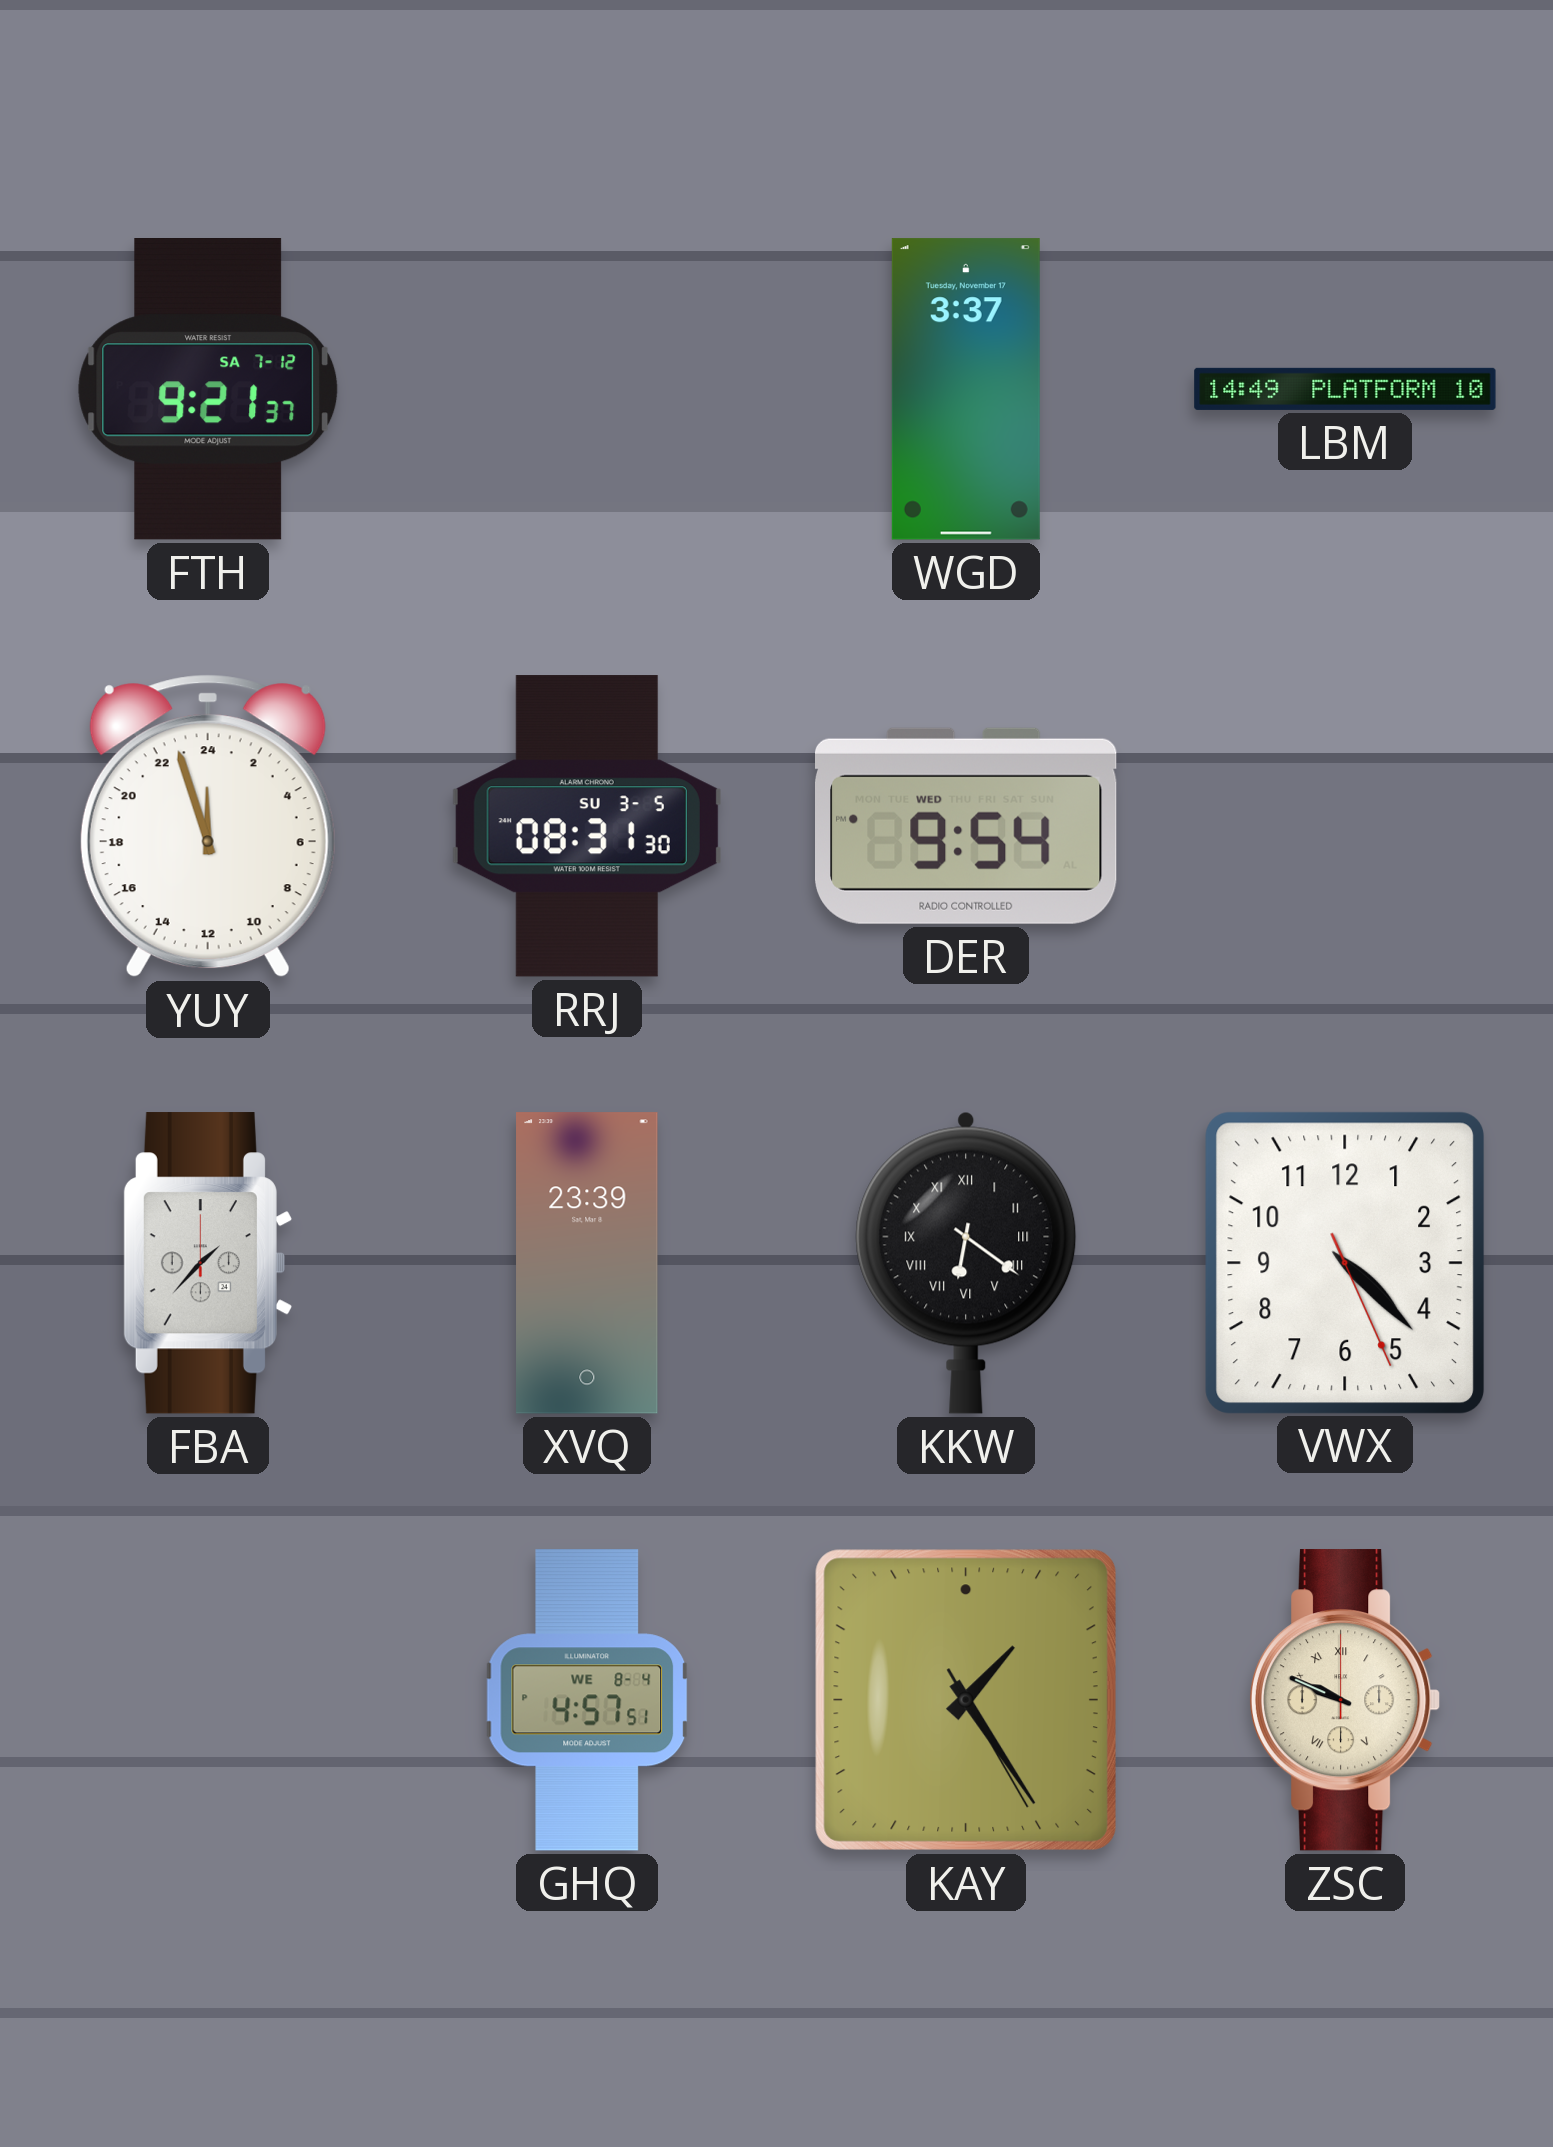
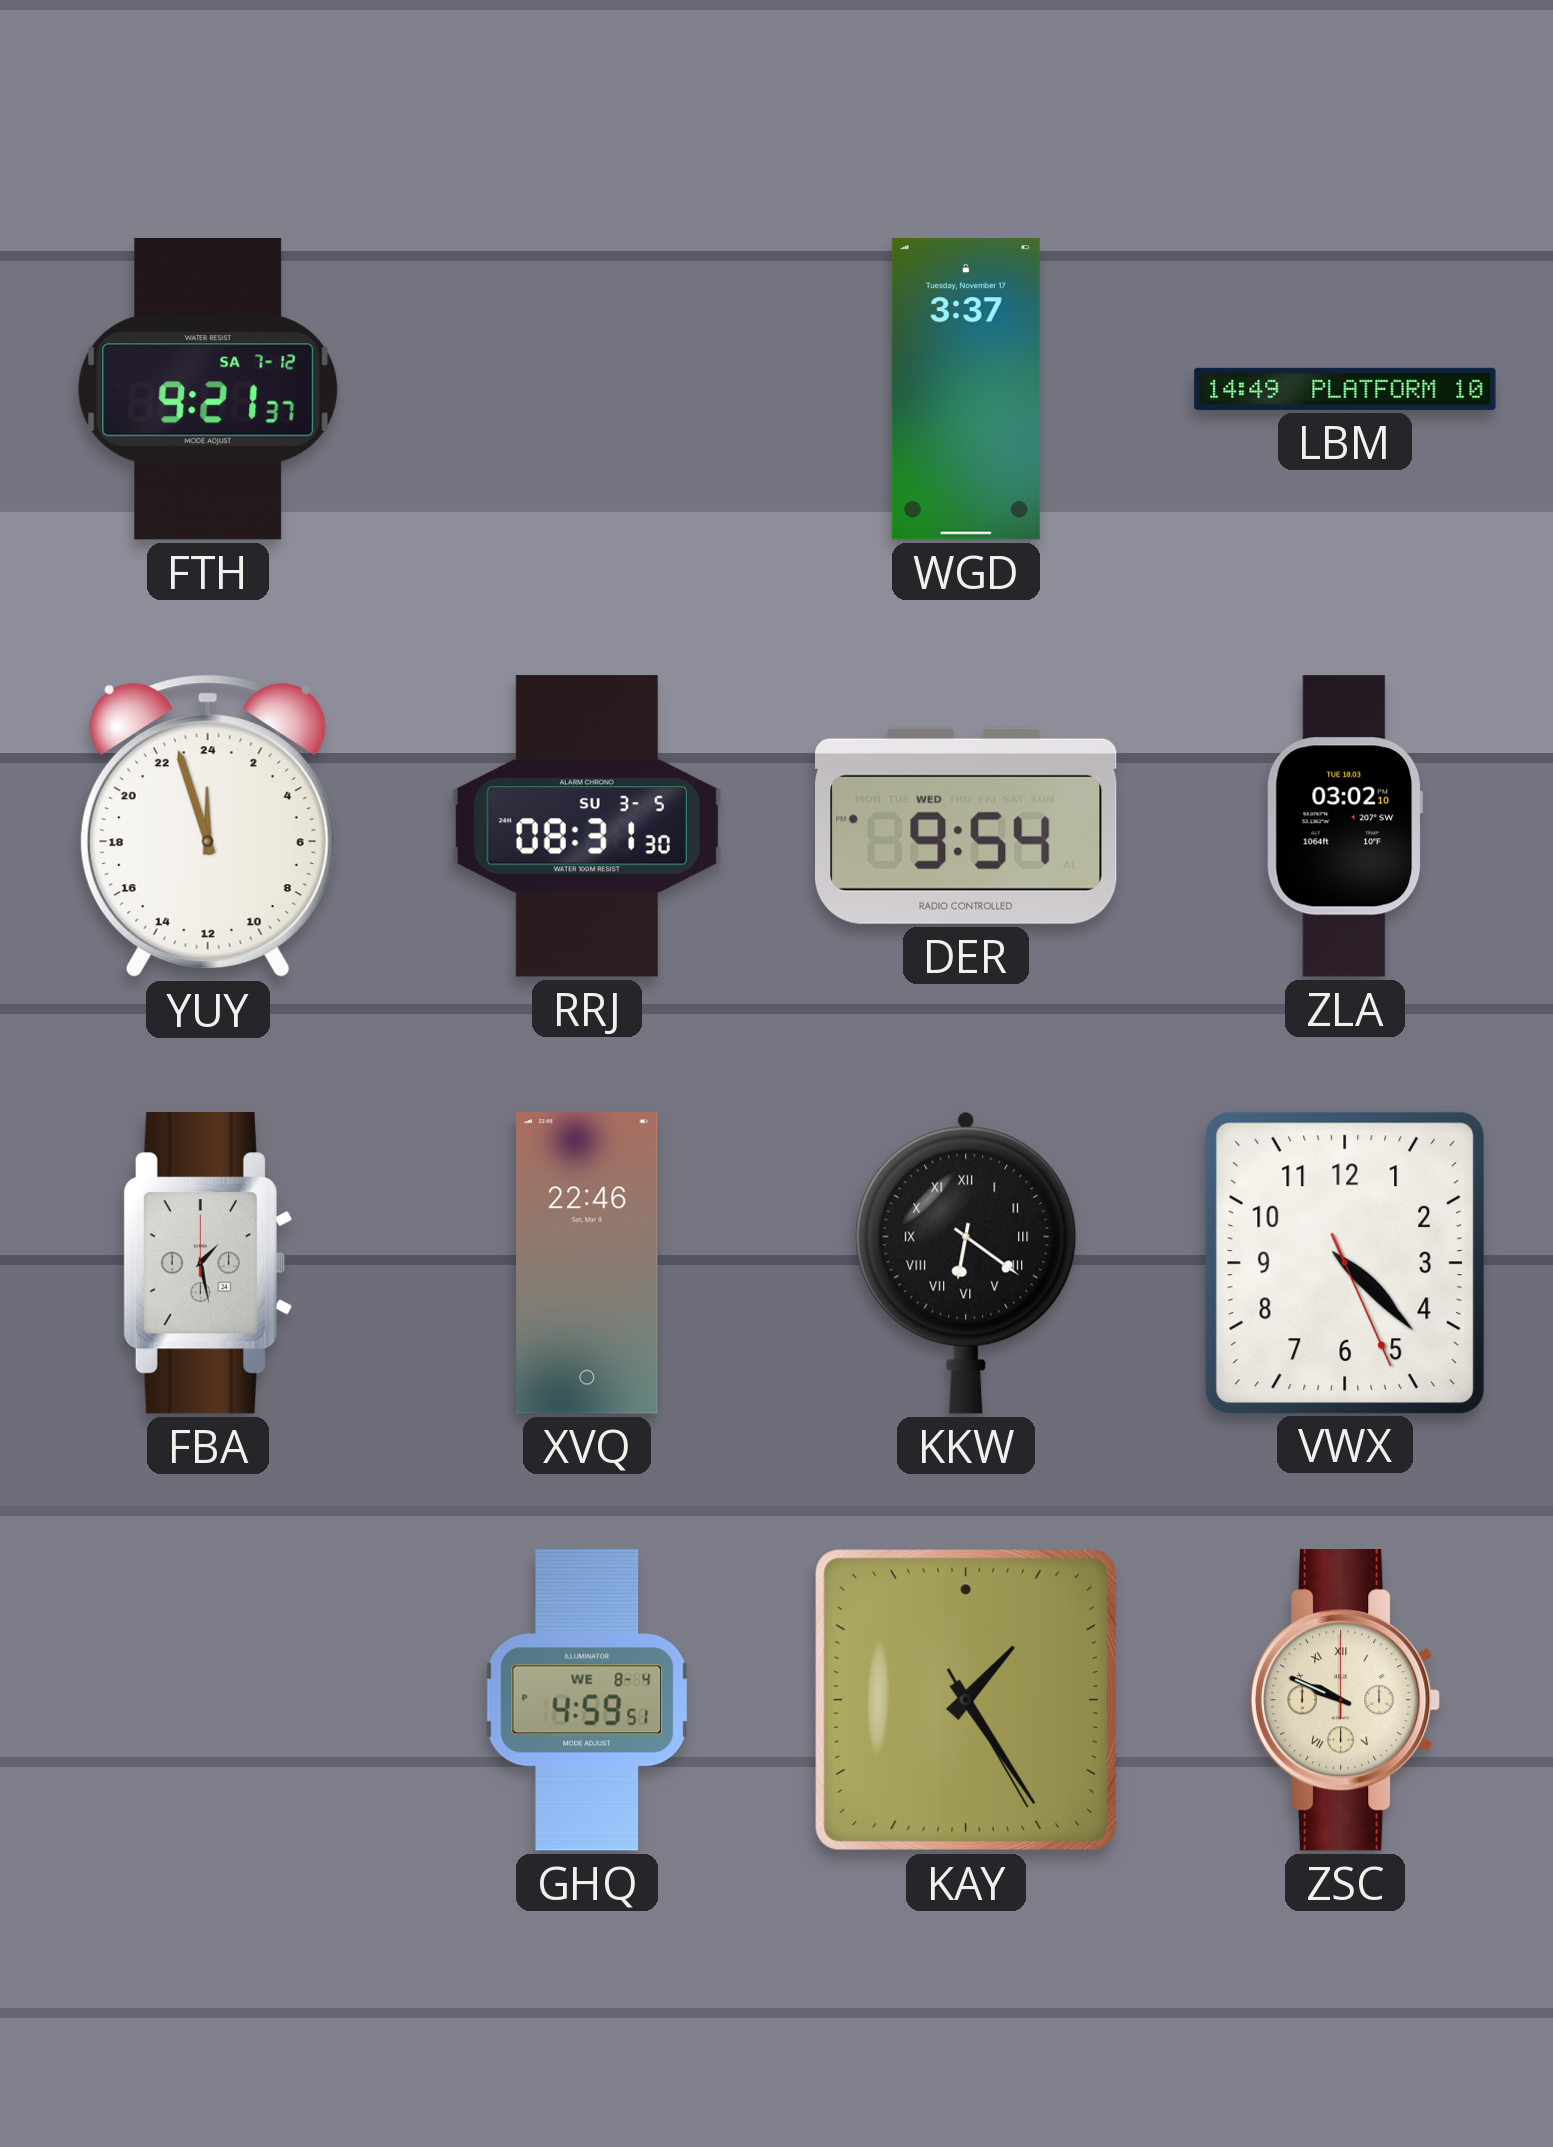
ZLA: none -> 03:02
FBA: 1:37 -> 1:28
XVQ: 23:39 -> 22:46
GHQ: 4:57 -> 4:59
